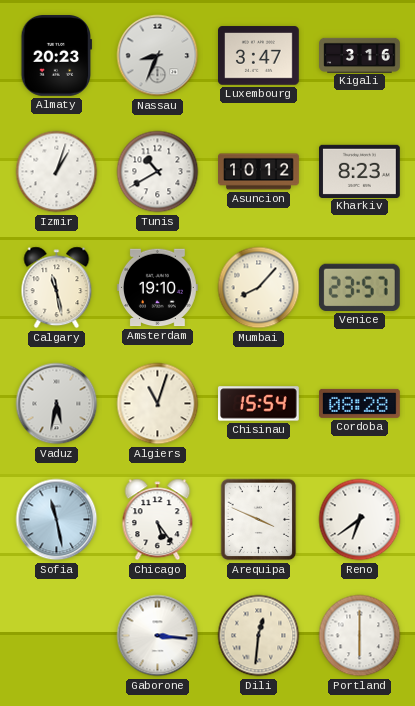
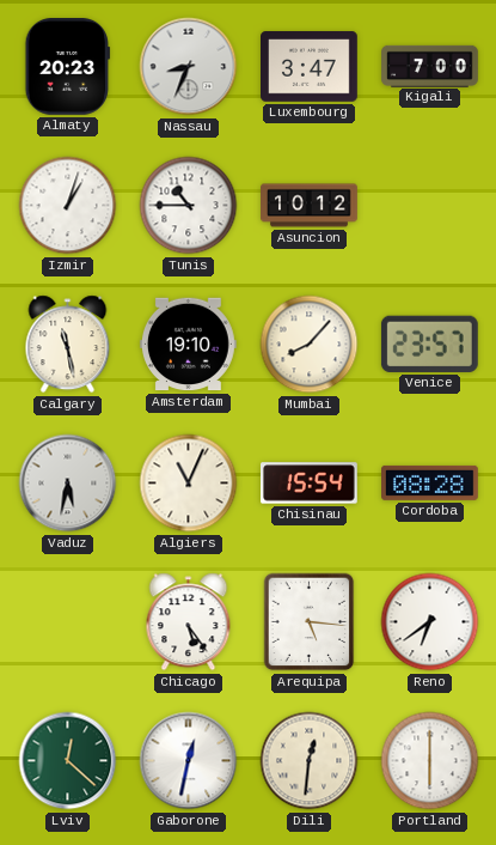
Kigali: 3:16 -> 7:00
Tunis: 10:40 -> 10:45
Kharkiv: 8:23 -> none
Algiers: 11:03 -> 11:04
Sofia: 11:28 -> none
Arequipa: 3:49 -> 5:16
Lviv: none -> 12:22
Gaborone: 3:16 -> 12:32
